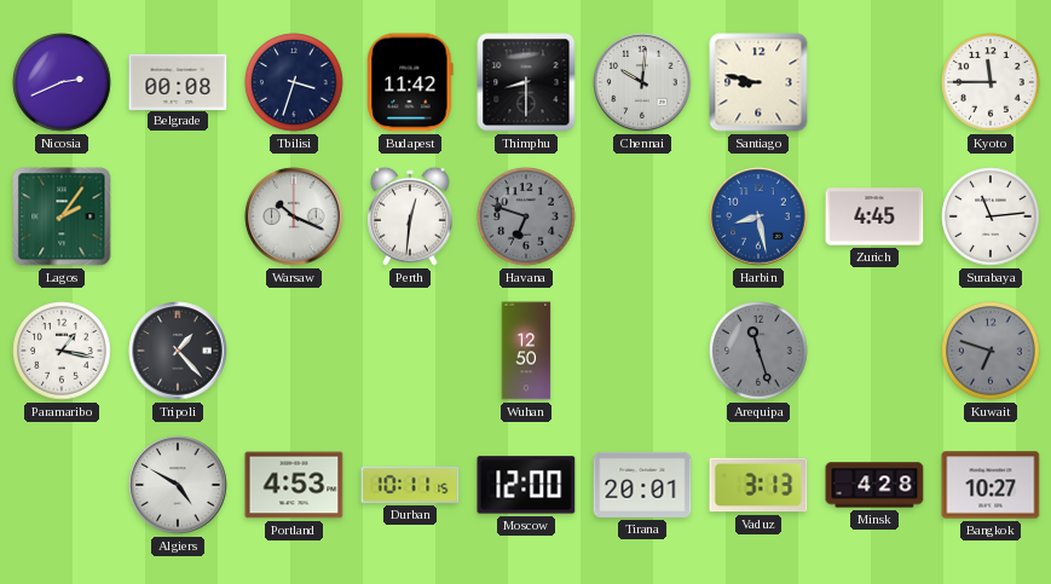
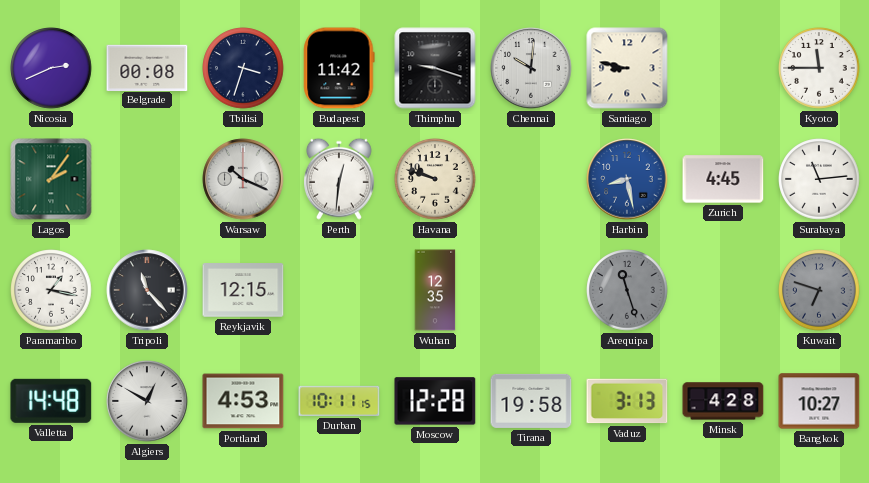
Thimphu: 8:30 -> 9:18
Havana: 6:48 -> 9:48
Havana dial: grey -> cream
Tripoli: 1:23 -> 11:23
Reykjavik: none -> 12:15
Wuhan: 12:50 -> 12:35
Valletta: none -> 14:48
Algiers: 4:50 -> 12:50
Moscow: 12:00 -> 12:28
Tirana: 20:01 -> 19:58
